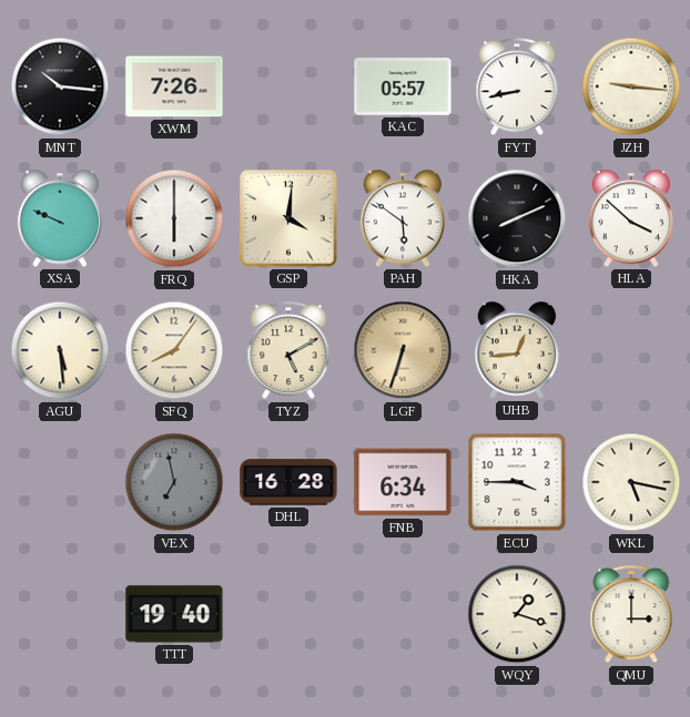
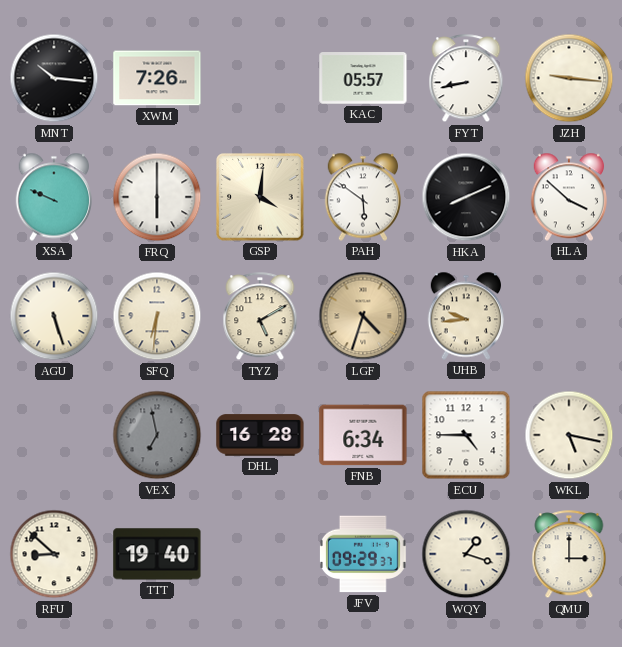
AGU: 5:29 -> 5:27
SFQ: 8:06 -> 6:31
LGF: 6:33 -> 4:33
UHB: 12:44 -> 9:44
ECU: 3:45 -> 4:45
RFU: none -> 8:52
JFV: none -> 09:29
